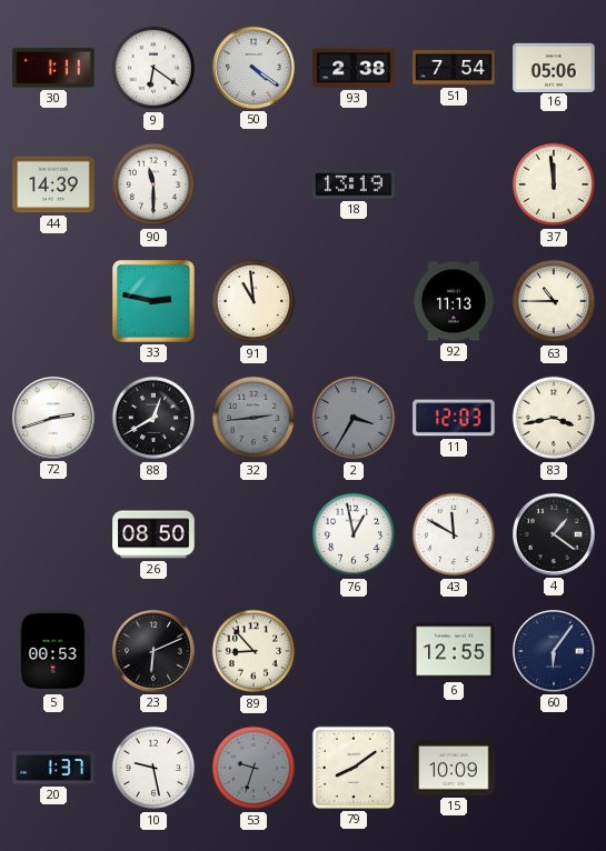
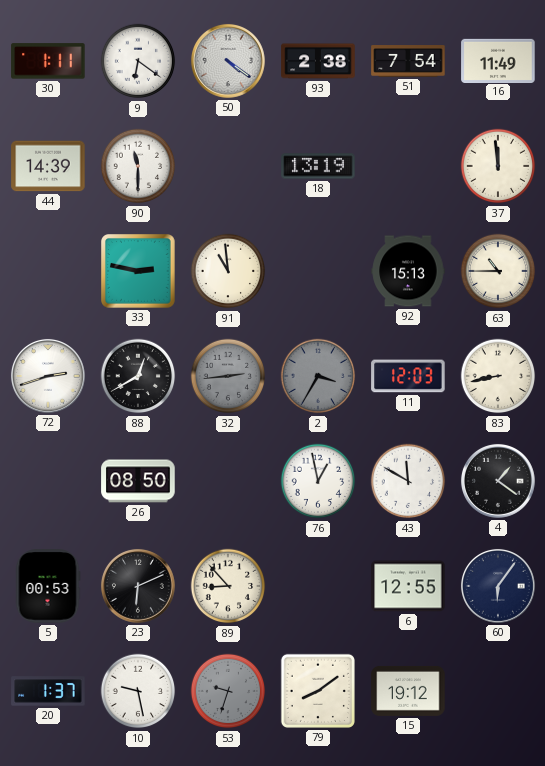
16: 05:06 -> 11:49
92: 11:13 -> 15:13
83: 3:43 -> 8:43
15: 10:09 -> 19:12
